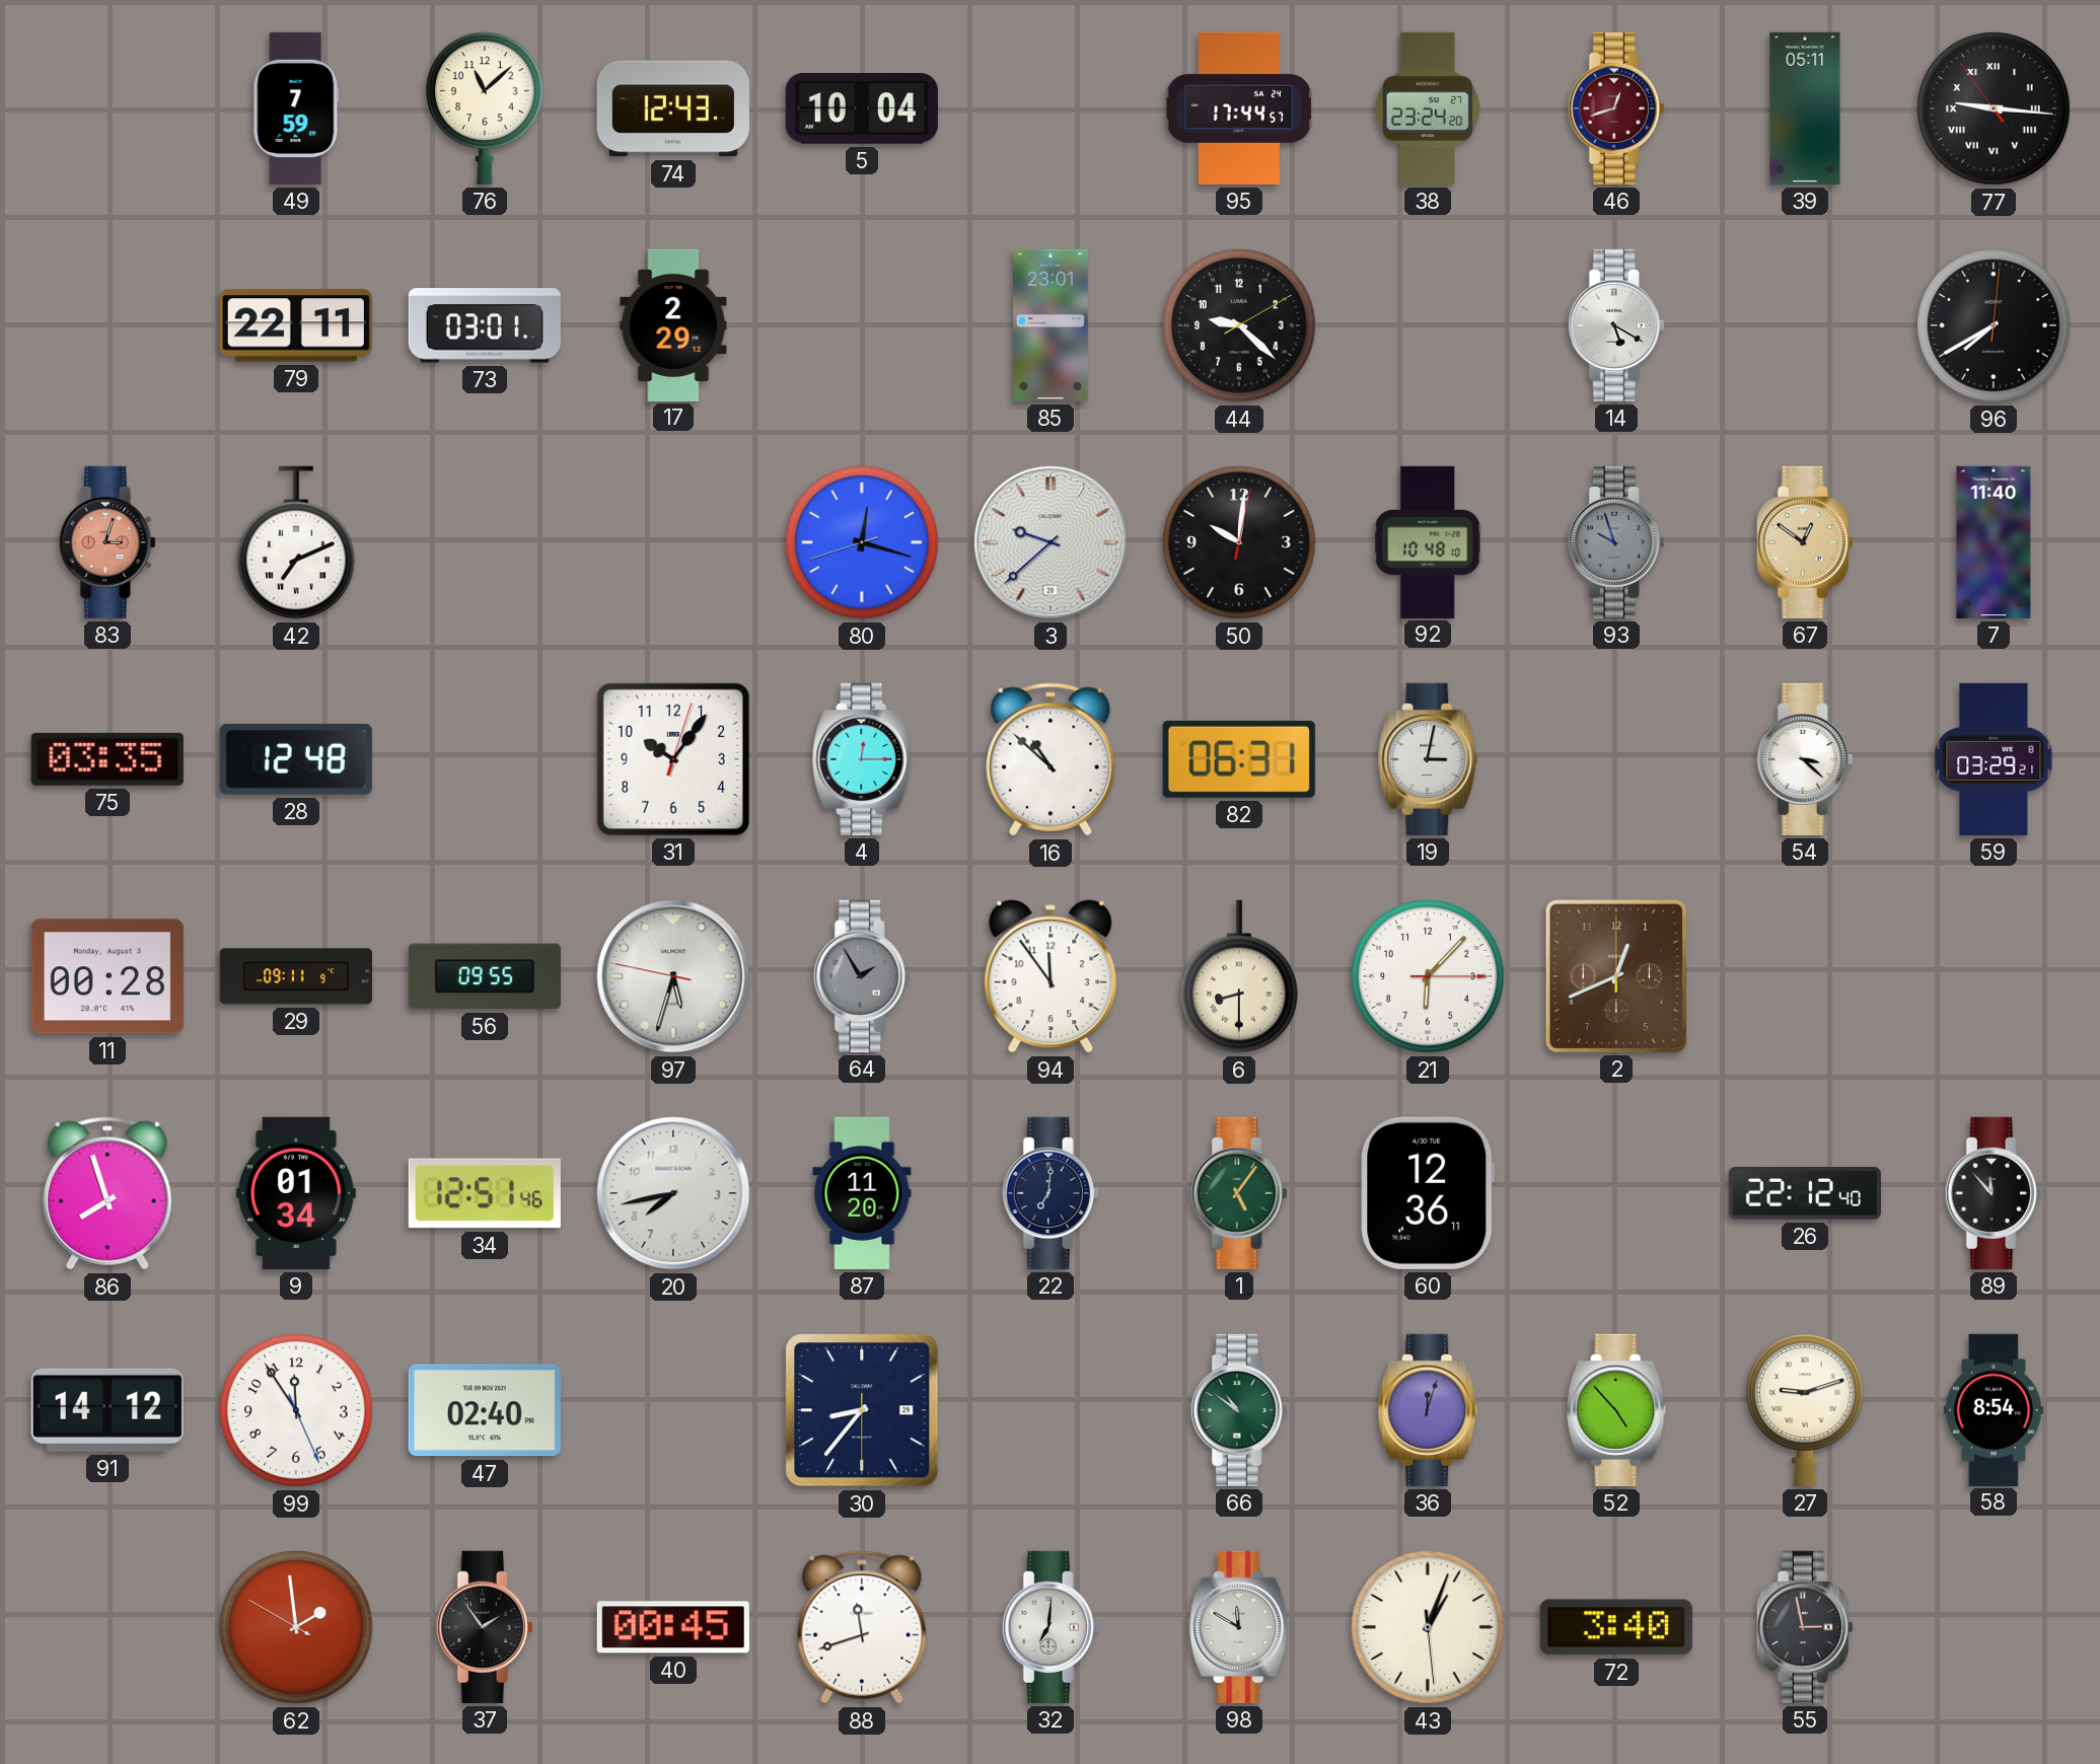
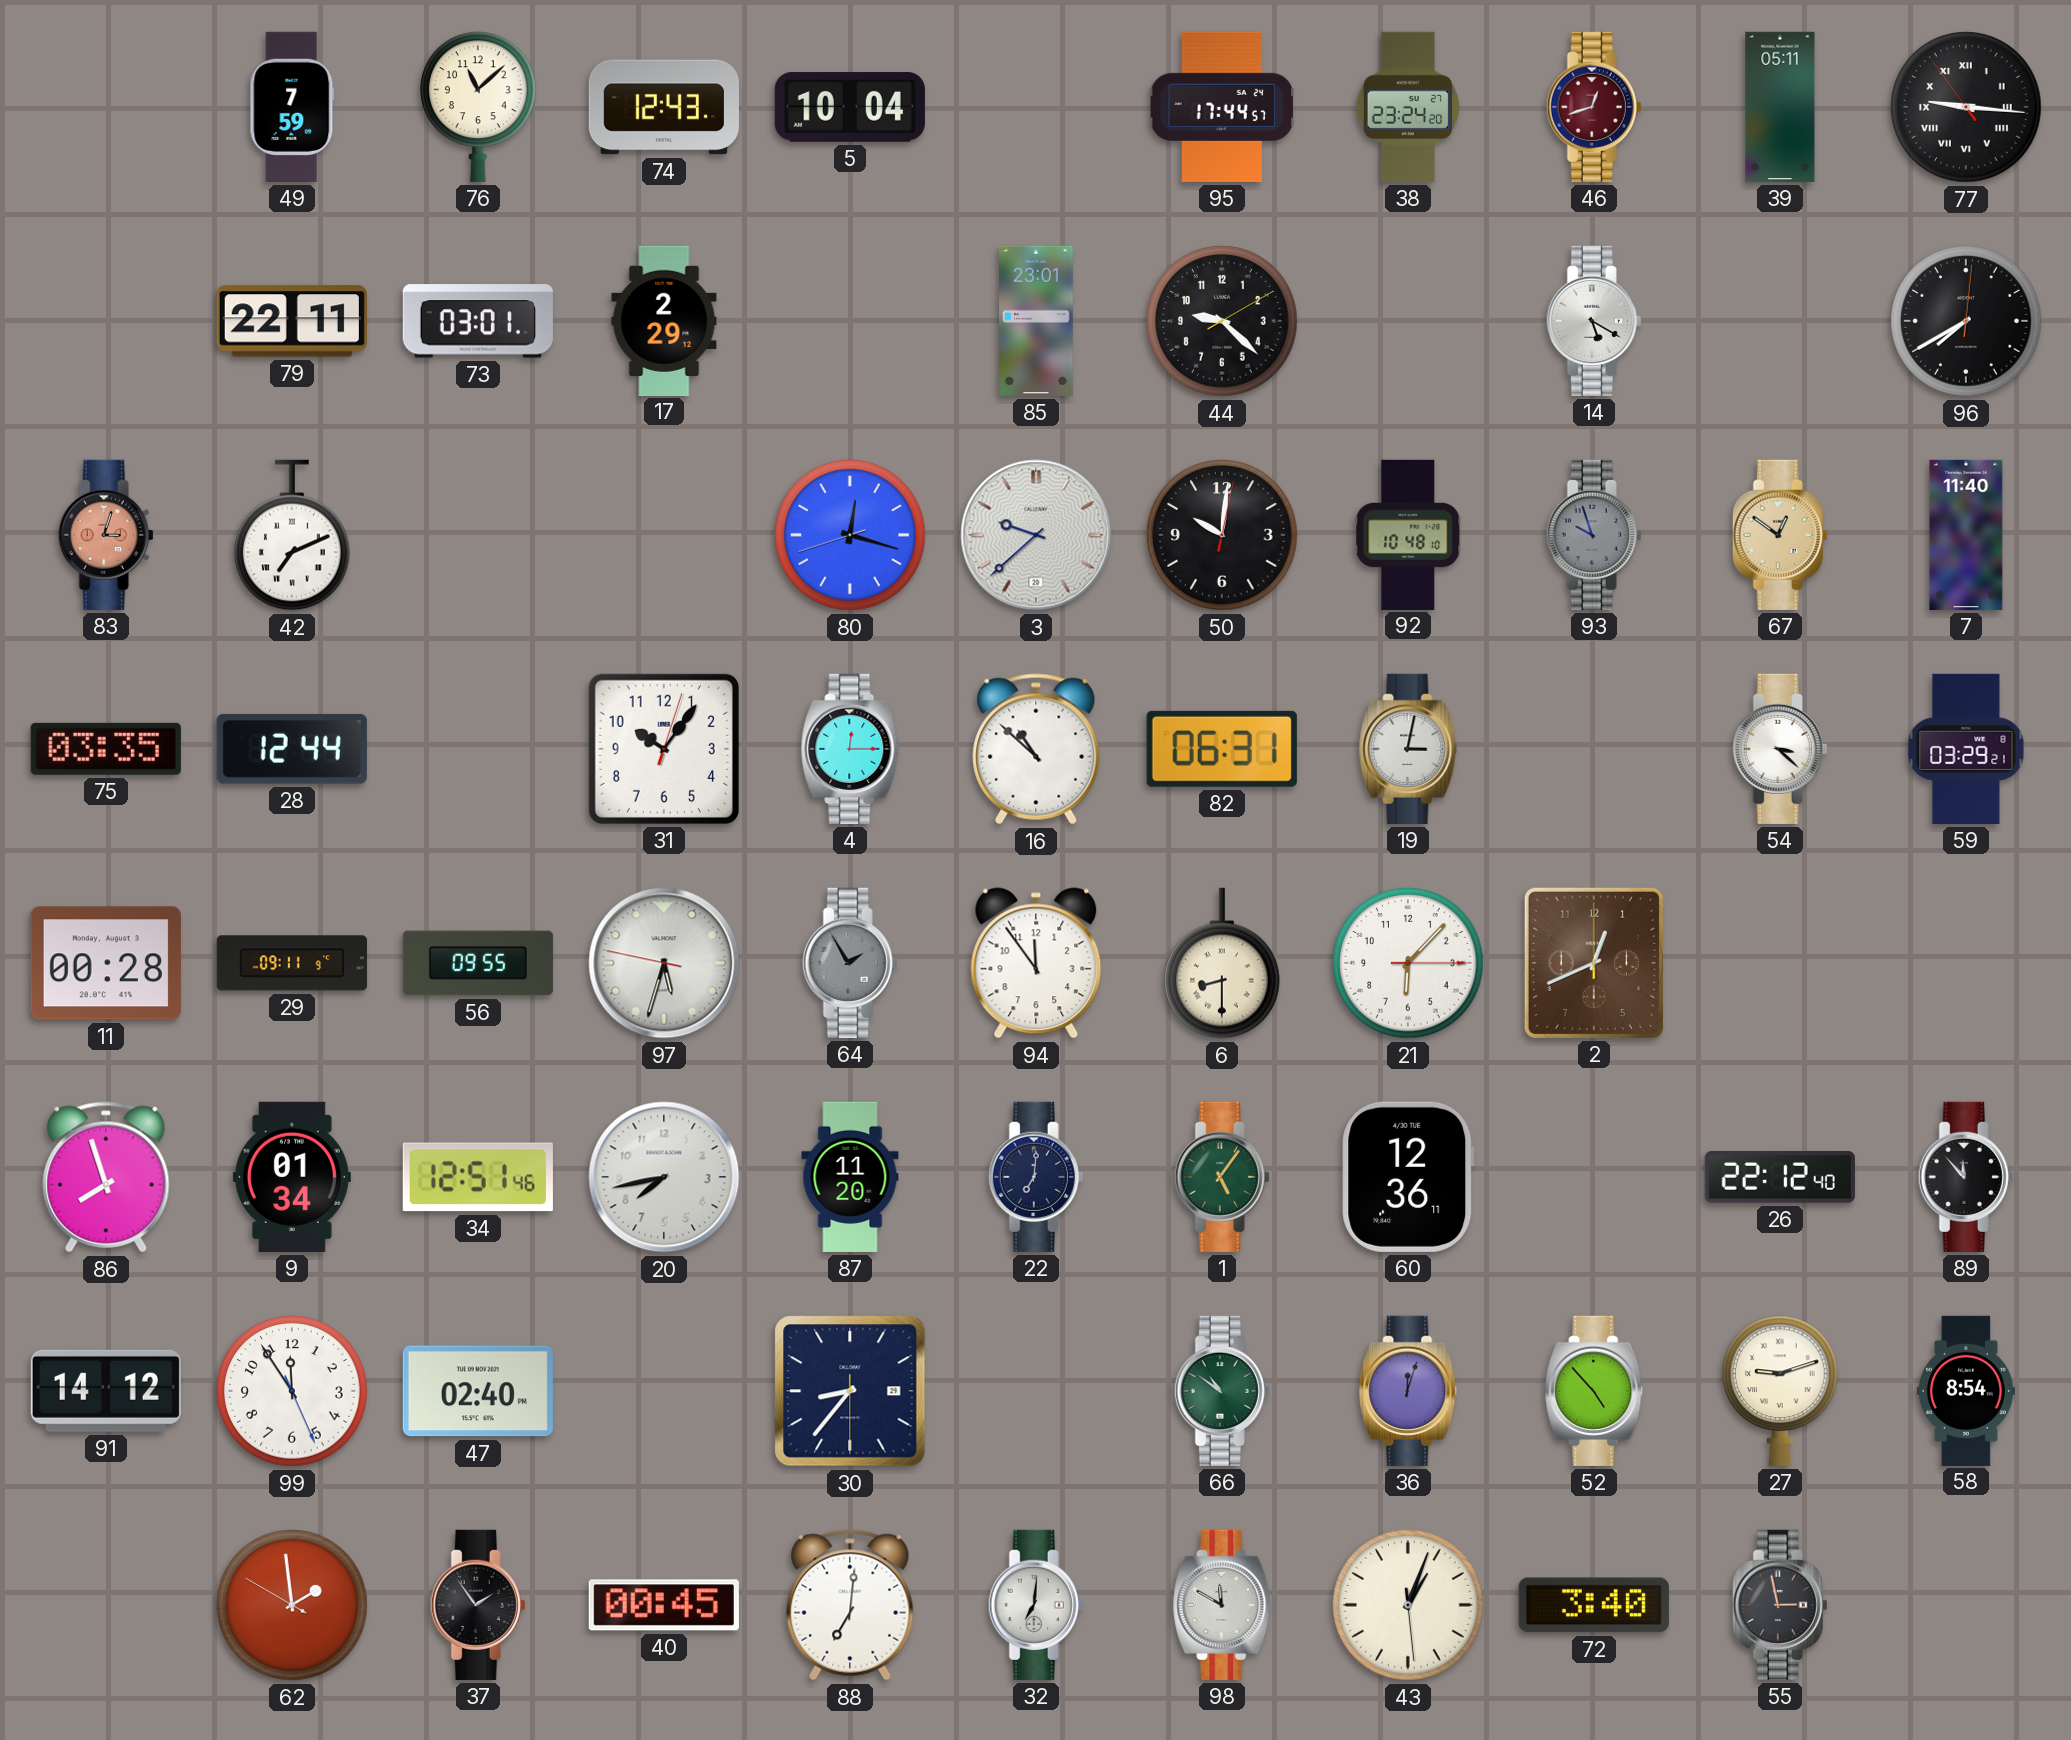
28: 12:48 -> 12:44
88: 11:42 -> 7:01
